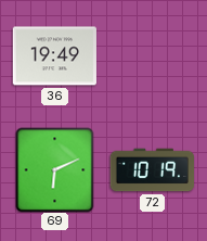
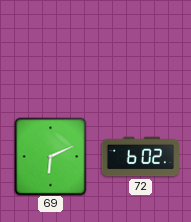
36: 19:49 -> none
72: 10:19 -> 6:02
